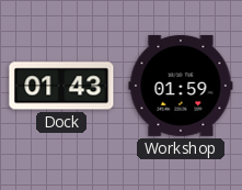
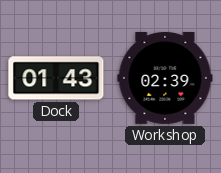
Workshop: 01:59 -> 02:39
